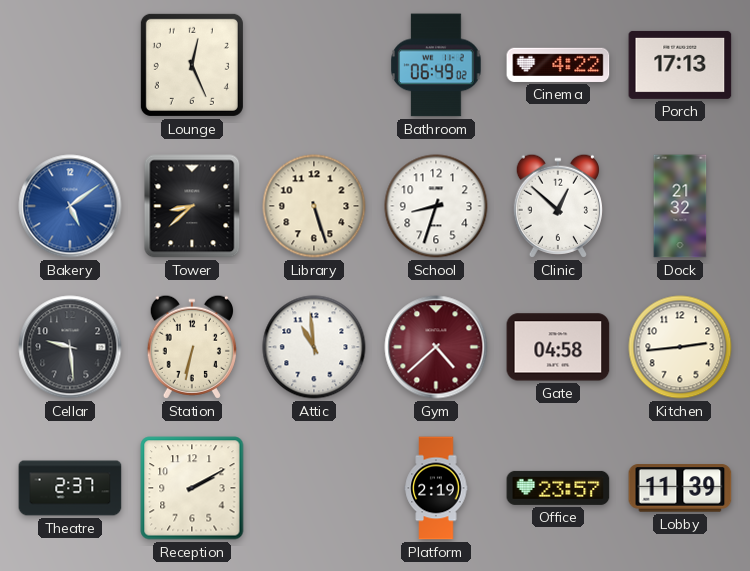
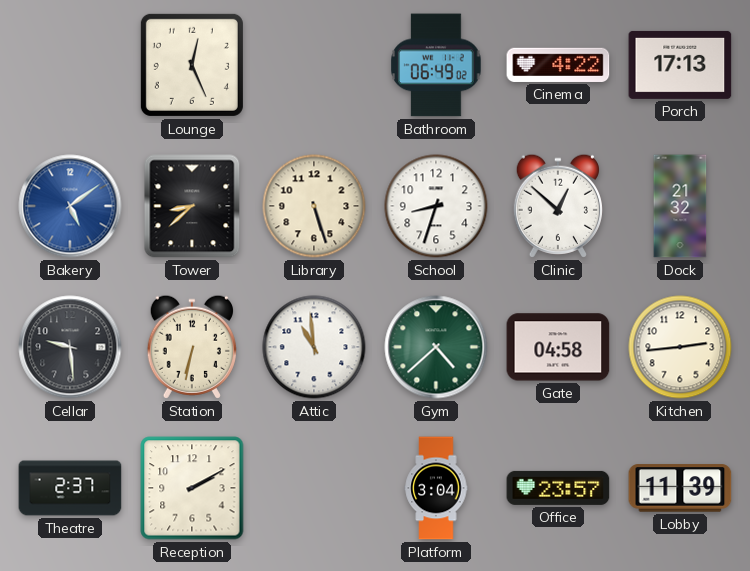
Gym dial: burgundy -> green
Platform: 2:19 -> 3:04
